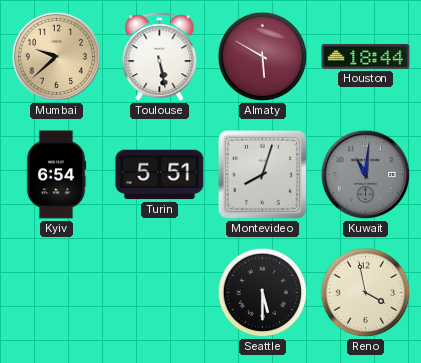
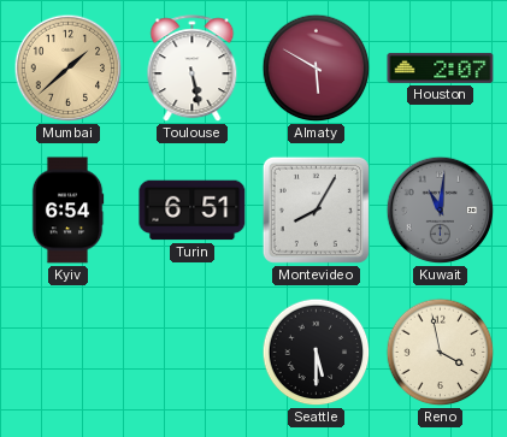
Mumbai: 9:38 -> 1:38
Houston: 18:44 -> 2:07
Turin: 5:51 -> 6:51
Montevideo: 8:03 -> 8:05
